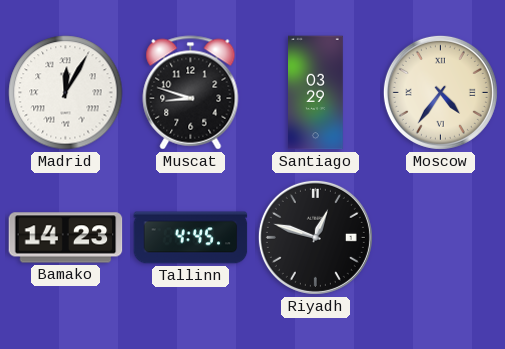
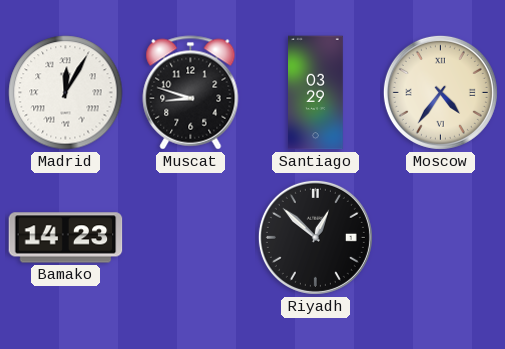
Tallinn: 4:45 -> none
Riyadh: 12:48 -> 12:52
